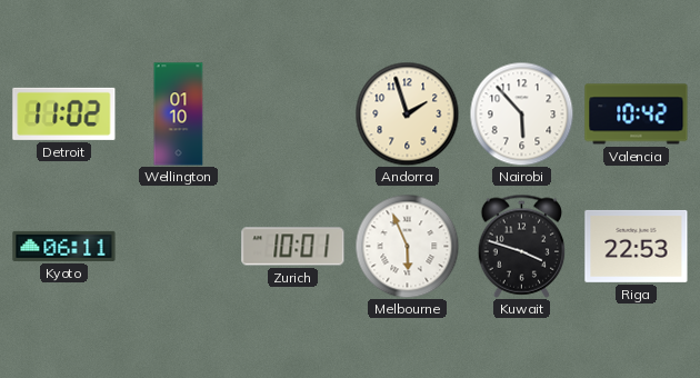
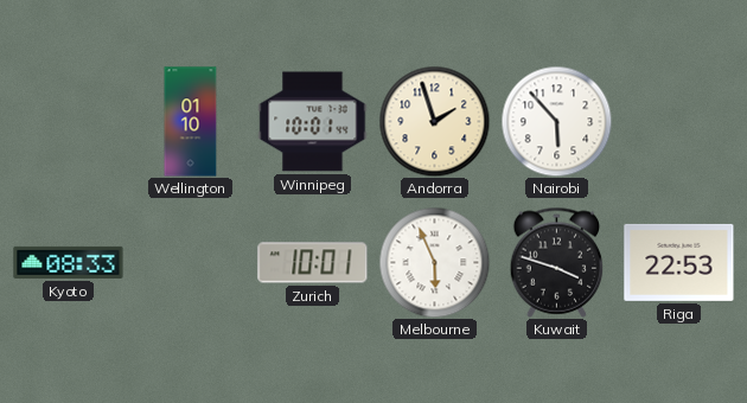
Detroit: 11:02 -> none
Winnipeg: none -> 10:01
Valencia: 10:42 -> none
Kyoto: 06:11 -> 08:33
